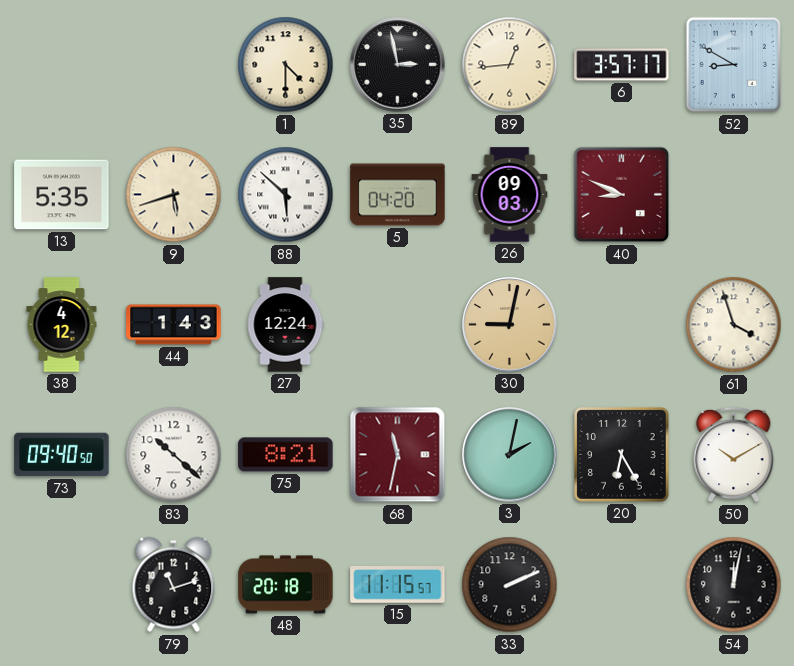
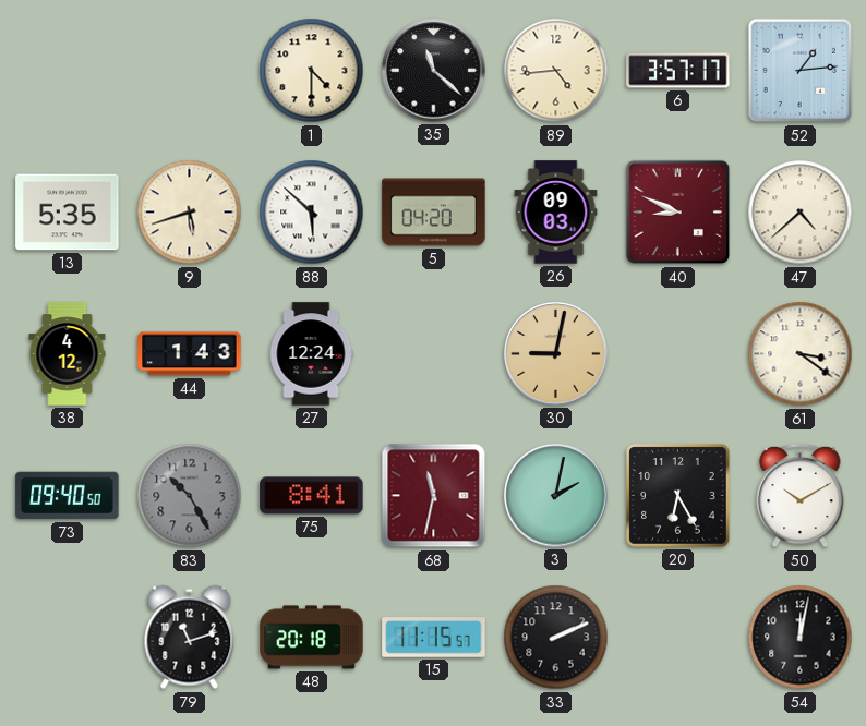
35: 2:58 -> 11:22
89: 12:44 -> 4:44
52: 8:50 -> 1:14
47: none -> 4:38
61: 3:57 -> 3:21
83: 10:22 -> 10:25
83 dial: white -> grey
75: 8:21 -> 8:41
